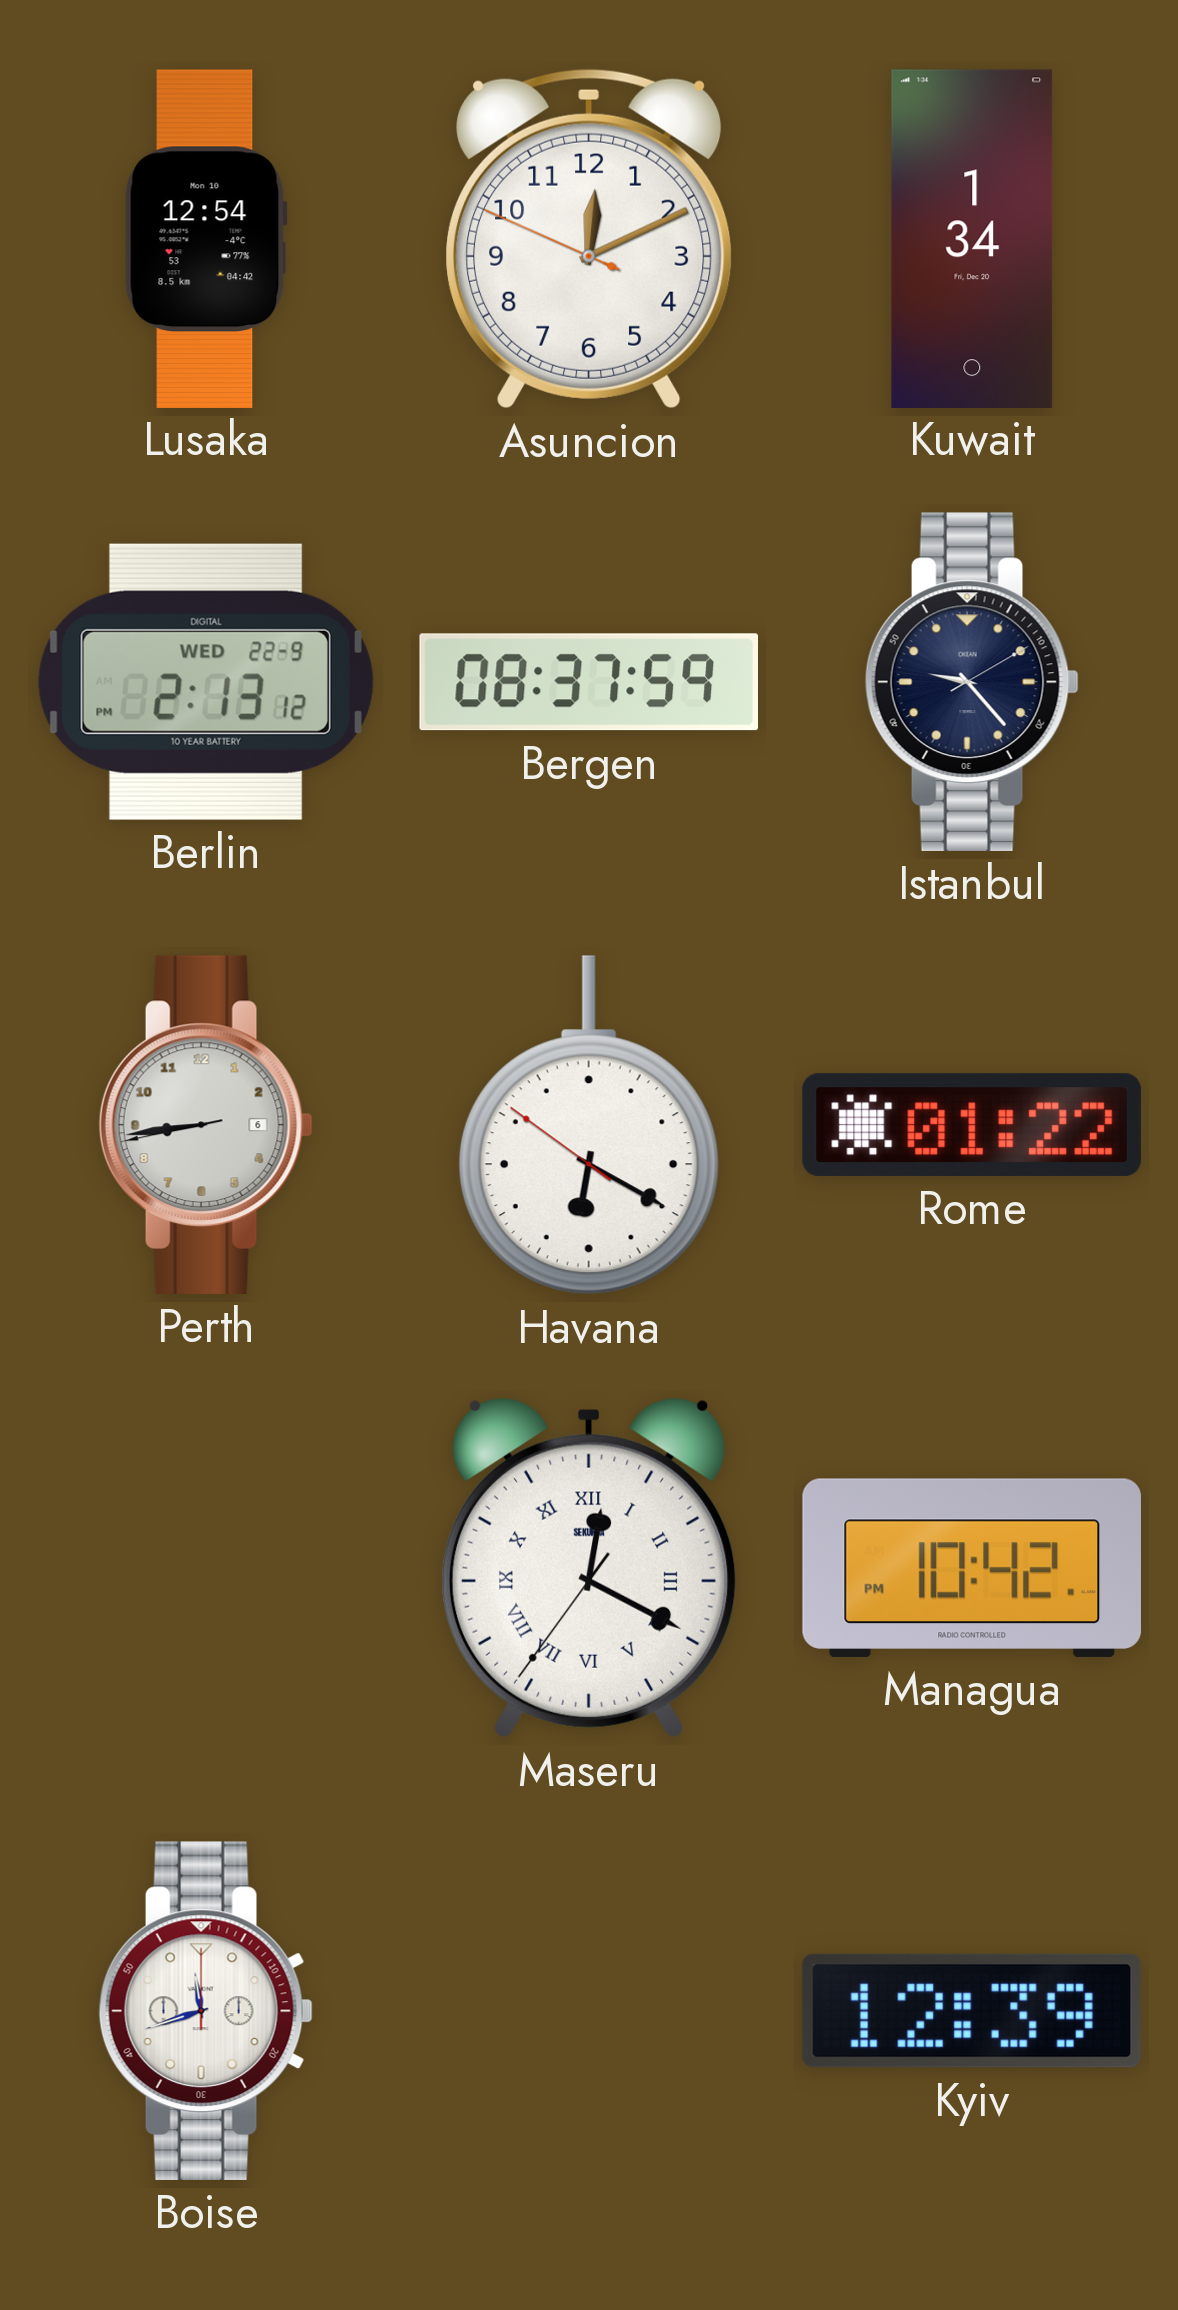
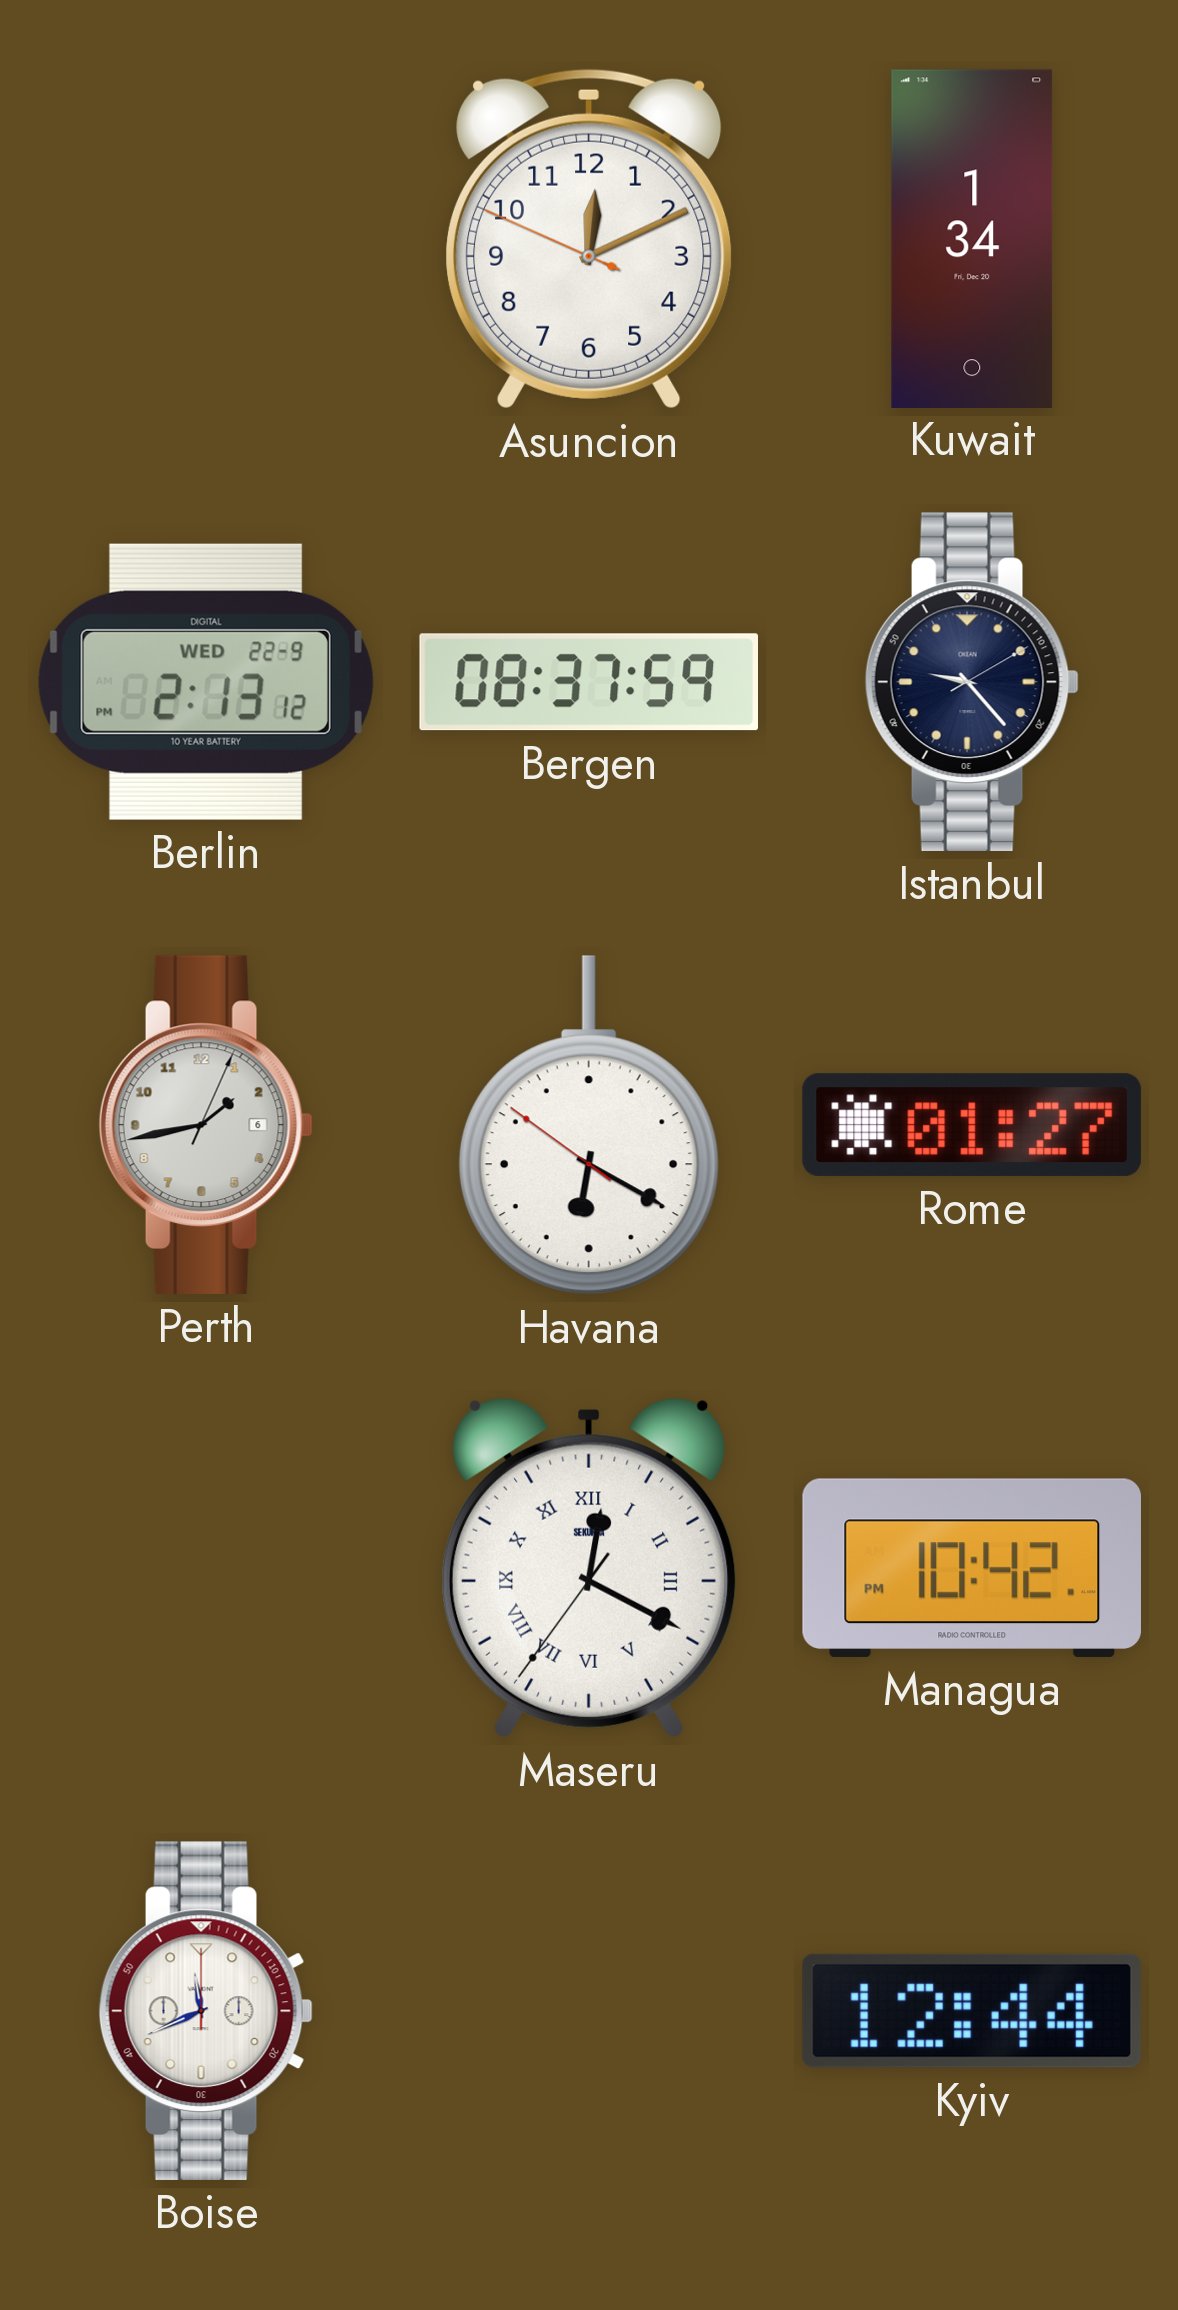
Lusaka: 12:54 -> none
Perth: 8:43 -> 1:43
Rome: 01:22 -> 01:27
Boise: 11:42 -> 11:41
Kyiv: 12:39 -> 12:44
